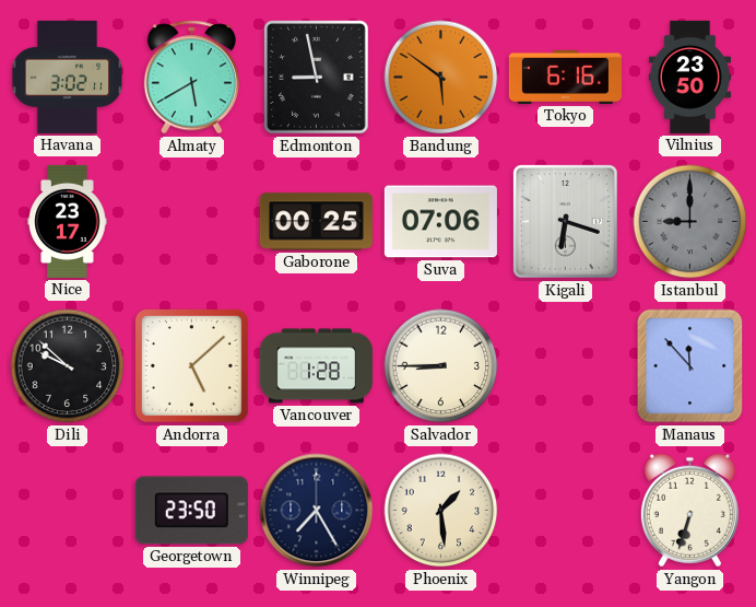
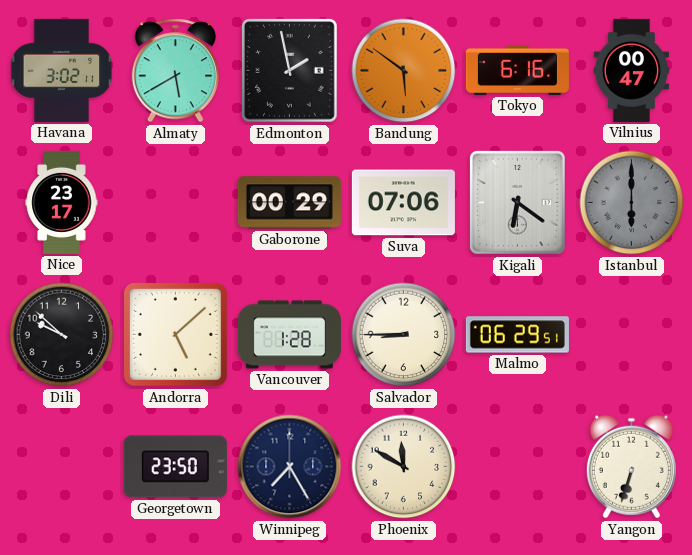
Edmonton: 8:58 -> 1:58
Vilnius: 23:50 -> 00:47
Gaborone: 00:25 -> 00:29
Kigali: 6:18 -> 6:21
Istanbul: 9:00 -> 6:00
Malmo: none -> 06:29
Manaus: 11:53 -> none
Phoenix: 1:29 -> 11:50
